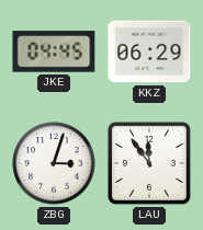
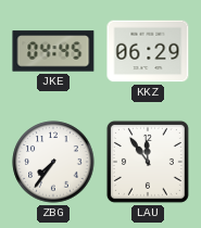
ZBG: 3:03 -> 7:36
